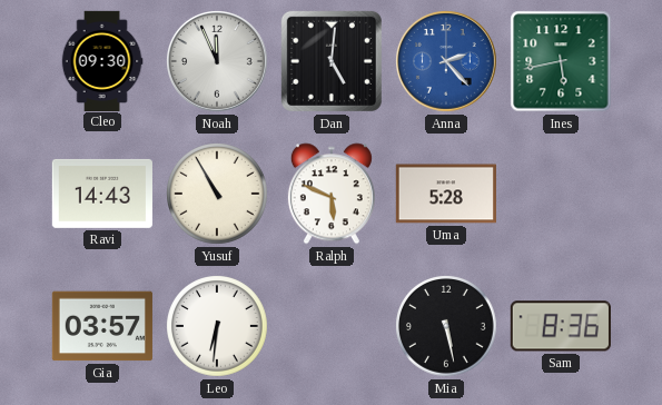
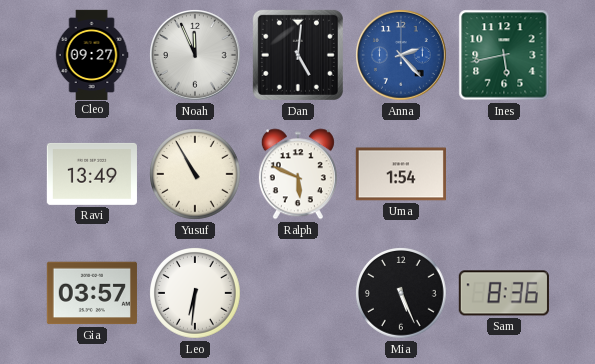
Cleo: 09:30 -> 09:27
Ravi: 14:43 -> 13:49
Uma: 5:28 -> 1:54
Mia: 5:28 -> 5:26
